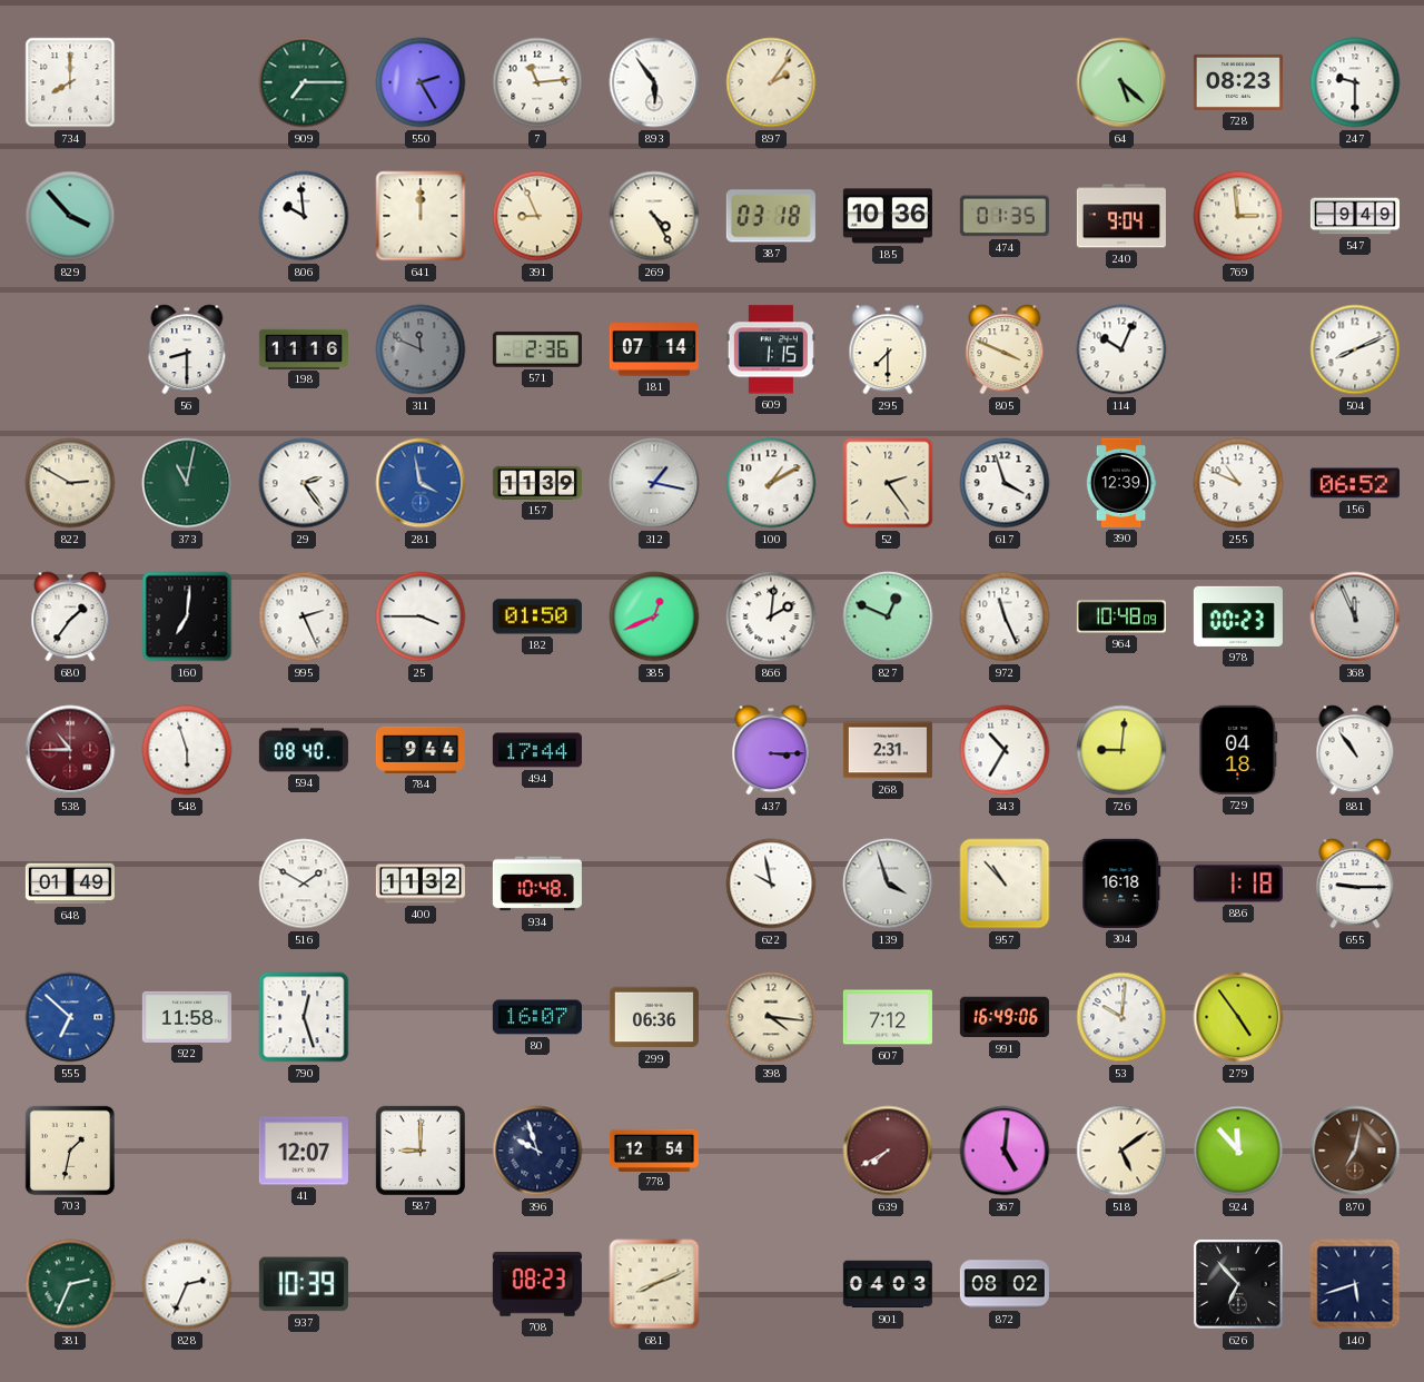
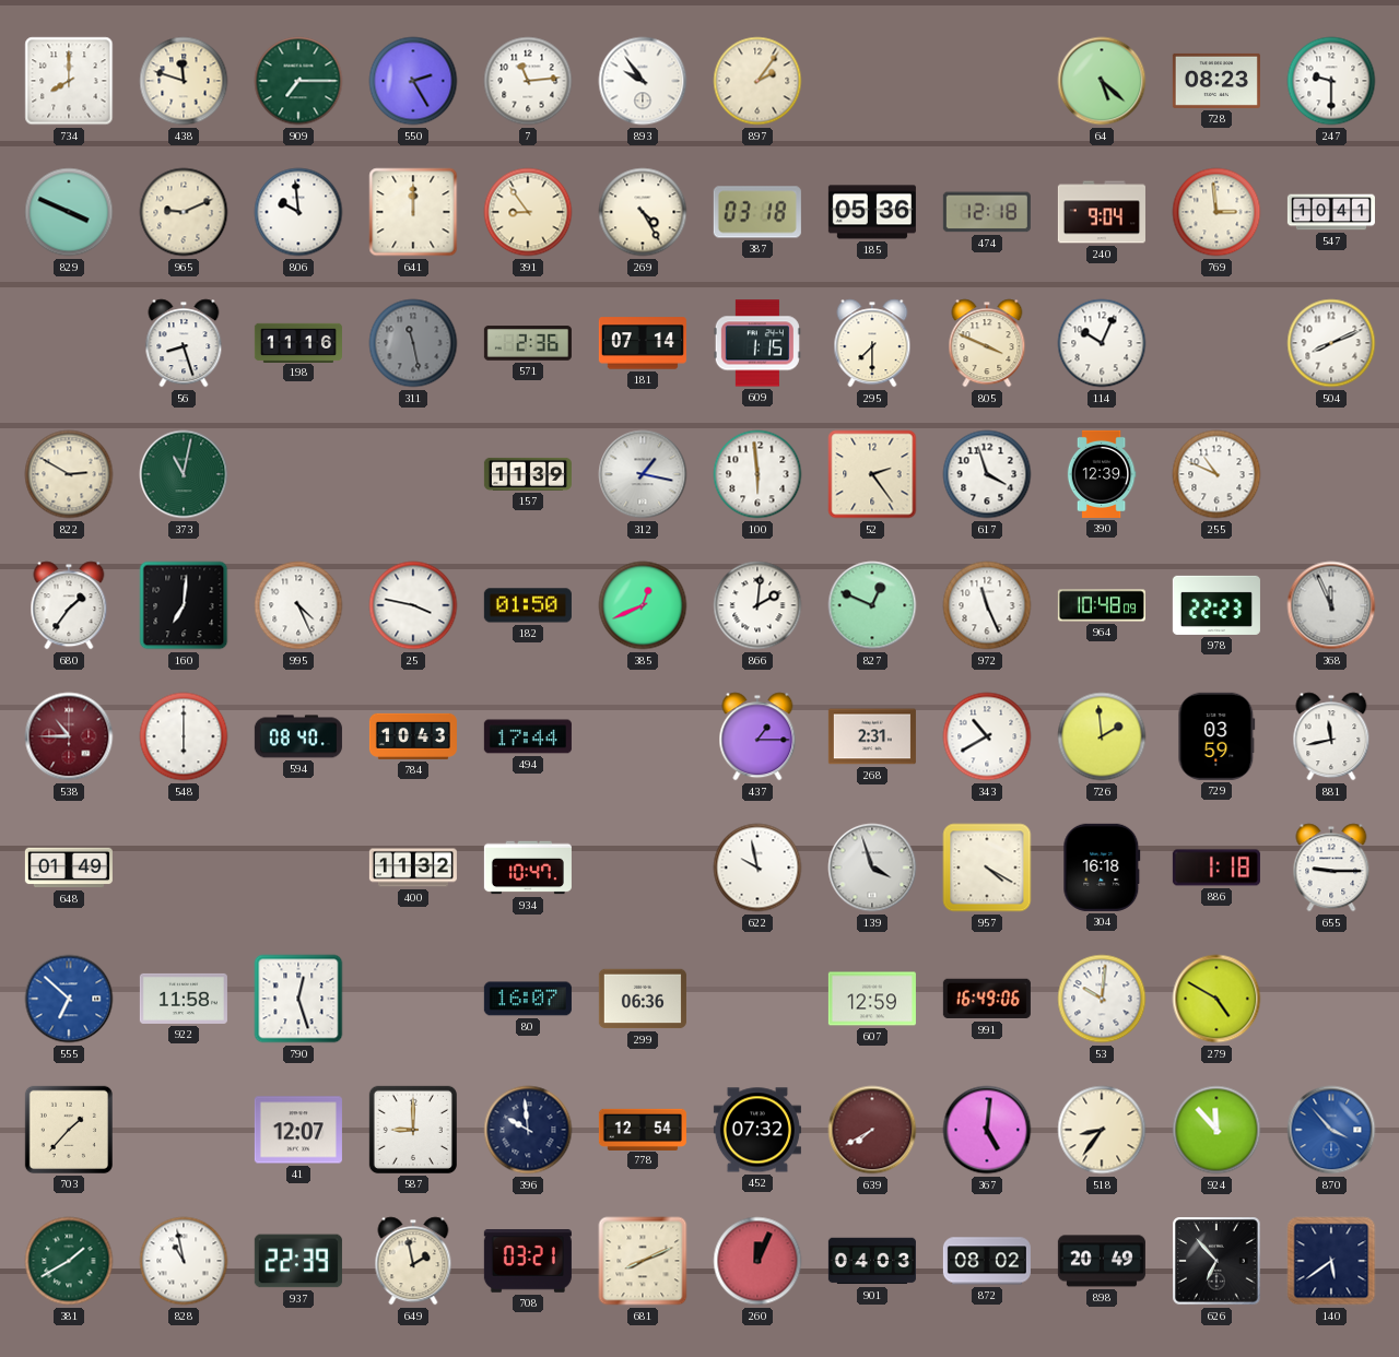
438: none -> 11:48
893: 5:54 -> 9:54
829: 3:53 -> 3:49
965: none -> 9:11
391: 8:56 -> 8:54
185: 10:36 -> 05:36
474: 01:35 -> 12:18
547: 9:49 -> 10:41
56: 8:30 -> 8:27
311: 11:49 -> 11:28
29: 2:24 -> none
281: 3:58 -> none
100: 1:10 -> 5:59
156: 06:52 -> none
995: 2:26 -> 4:26
25: 3:45 -> 3:47
978: 00:23 -> 22:23
548: 5:57 -> 6:00
784: 9:44 -> 10:43
437: 3:15 -> 1:15
343: 10:35 -> 10:40
726: 9:01 -> 1:59
729: 04:18 -> 03:59
881: 10:54 -> 11:43
516: 1:50 -> none
934: 10:48 -> 10:47
957: 10:53 -> 4:20
398: 4:16 -> none
607: 7:12 -> 12:59
279: 4:54 -> 4:50
703: 1:32 -> 1:37
396: 9:57 -> 9:59
452: none -> 07:32
518: 5:09 -> 8:36
870: 7:02 -> 3:53
870 dial: brown -> blue
381: 2:34 -> 1:40
828: 2:34 -> 10:58
937: 10:39 -> 22:39
649: none -> 1:58
708: 08:23 -> 03:21
260: none -> 12:04
898: none -> 20:49
140: 5:42 -> 5:39
